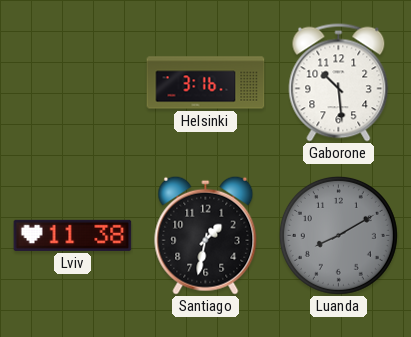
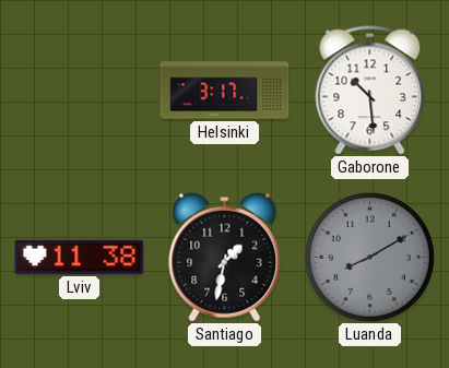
Helsinki: 3:16 -> 3:17
